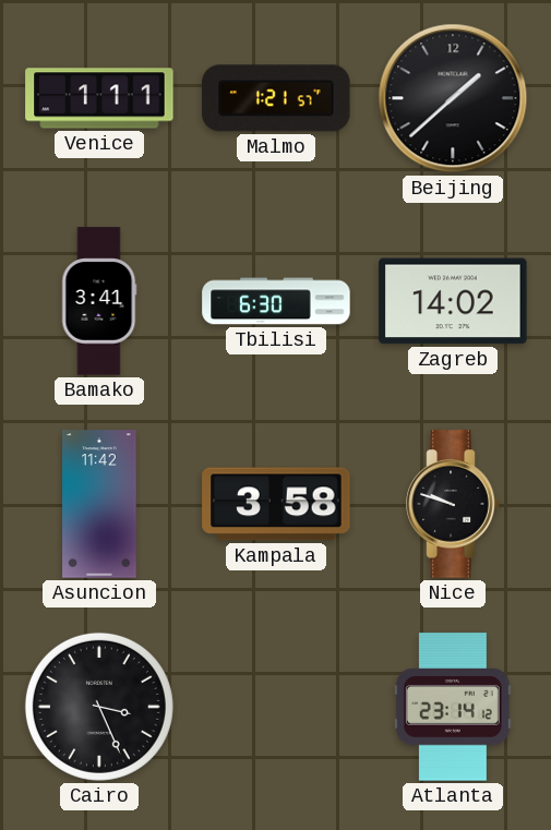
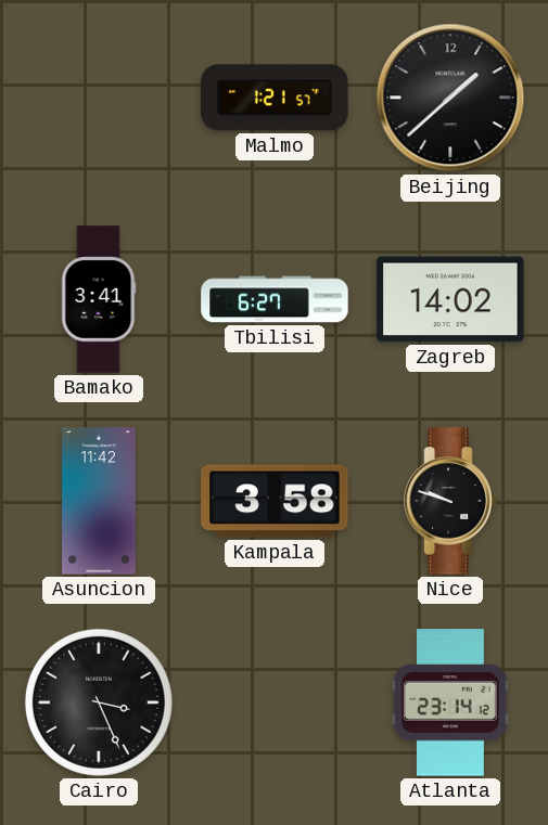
Venice: 1:11 -> none
Tbilisi: 6:30 -> 6:27
